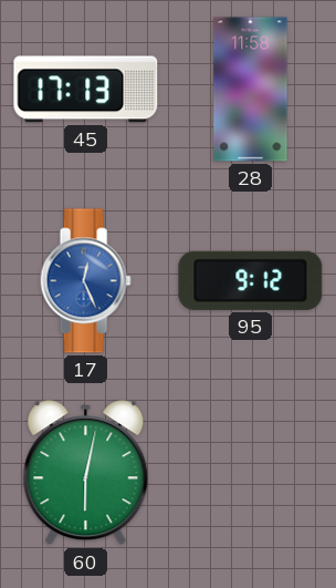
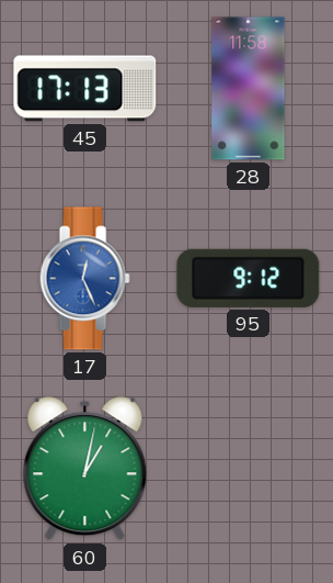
60: 6:02 -> 1:02
